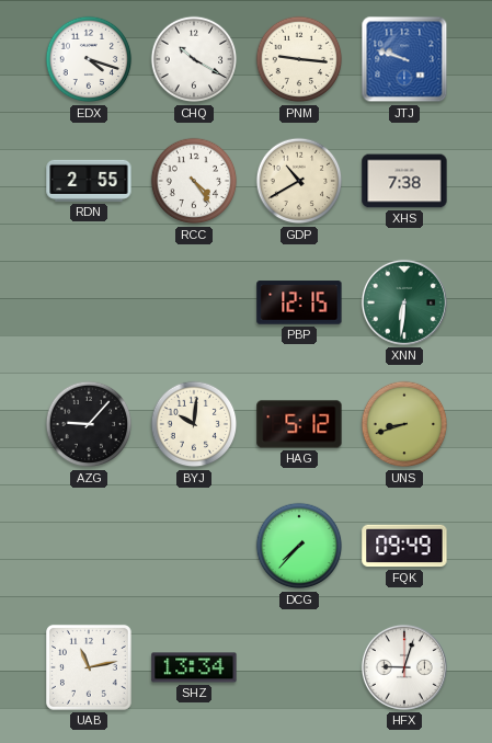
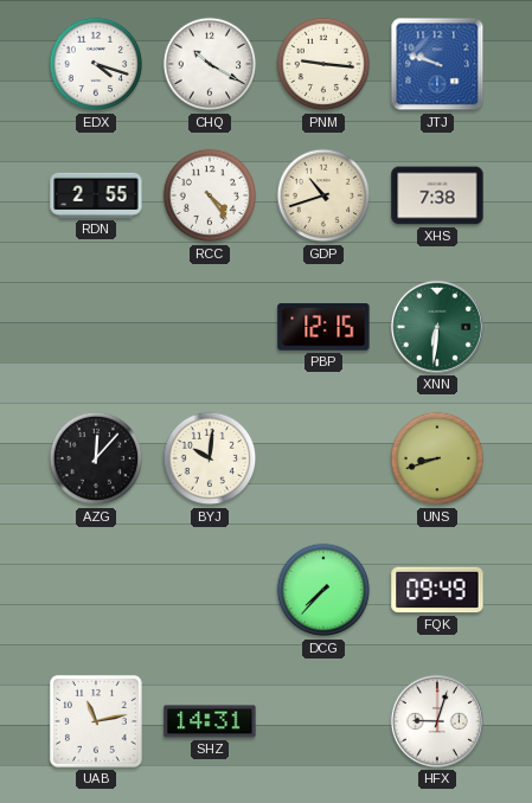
GDP: 10:40 -> 10:42
AZG: 9:07 -> 12:07
HAG: 5:12 -> none
SHZ: 13:34 -> 14:31
